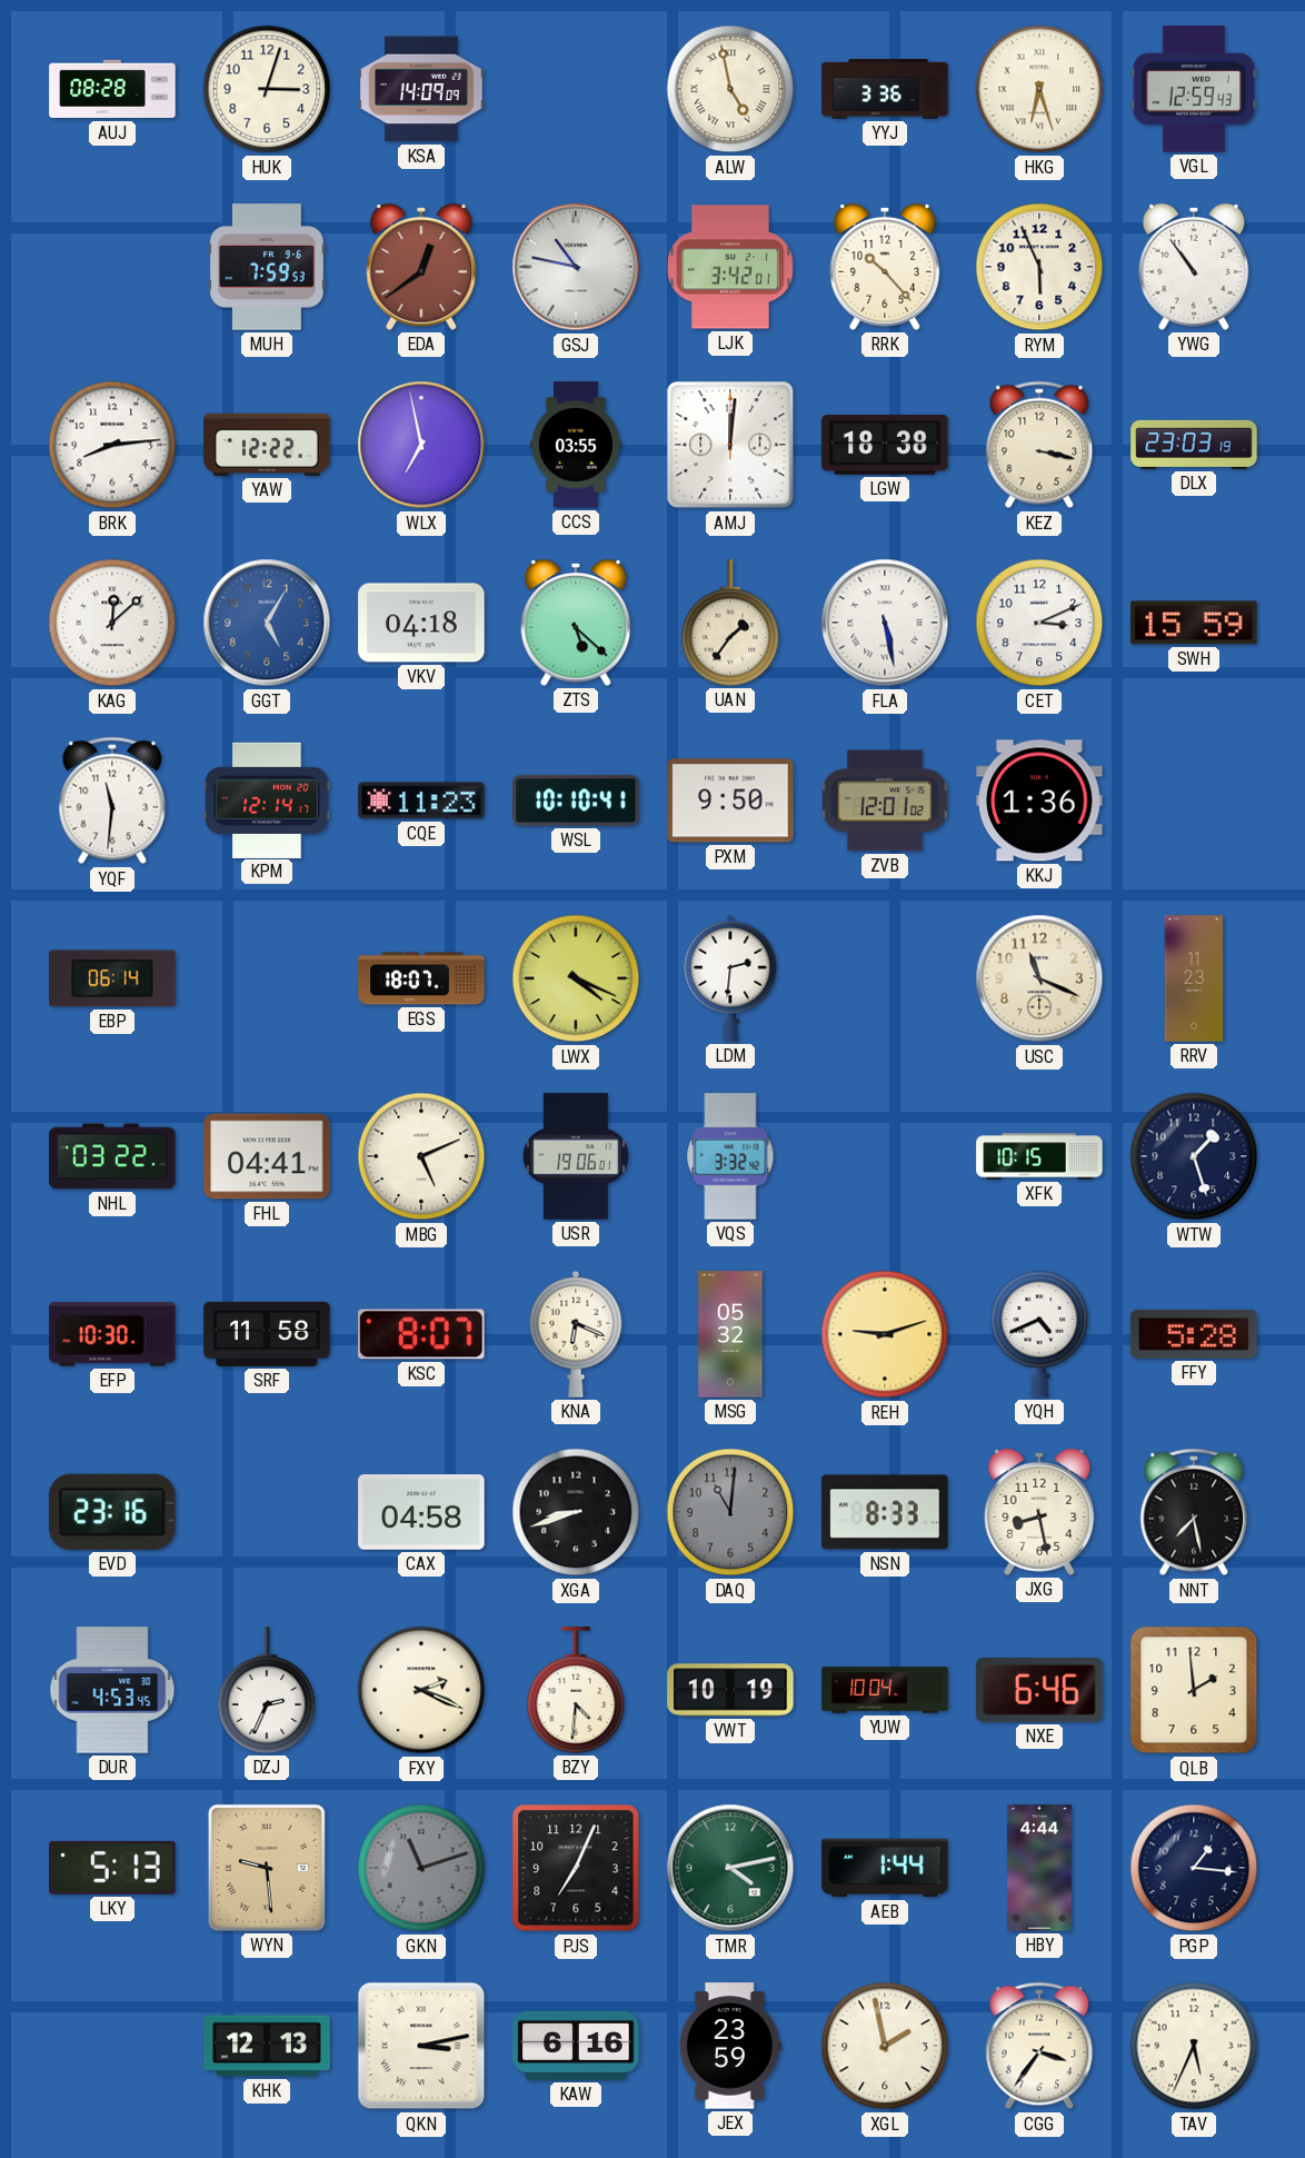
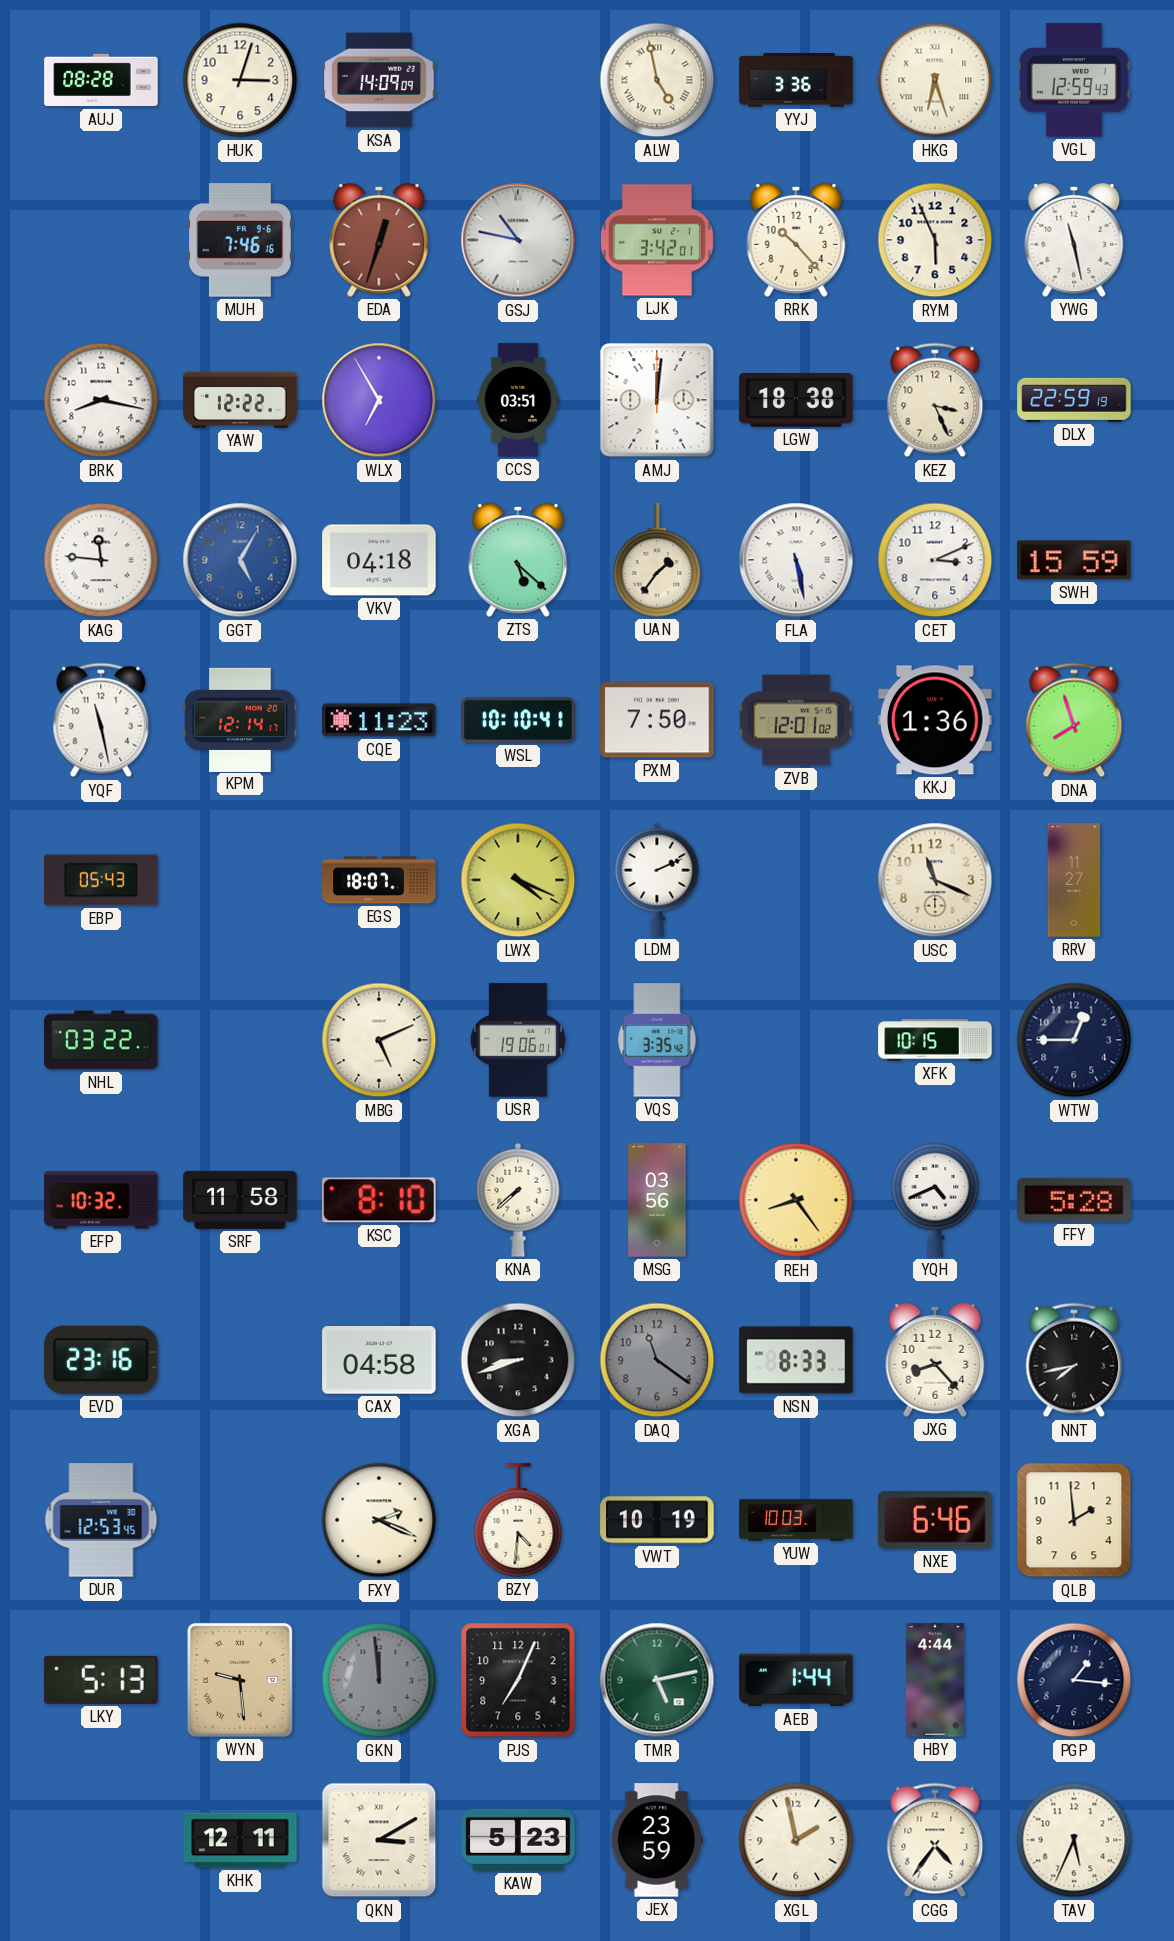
MUH: 7:59 -> 7:46
EDA: 12:39 -> 12:33
YWG: 10:54 -> 11:28
BRK: 8:14 -> 8:17
WLX: 6:58 -> 6:55
CCS: 03:55 -> 03:51
KEZ: 3:17 -> 3:26
DLX: 23:03 -> 22:59
KAG: 12:08 -> 11:46
YQF: 11:31 -> 11:28
PXM: 9:50 -> 7:50
DNA: none -> 7:57
EBP: 06:14 -> 05:43
LDM: 2:31 -> 2:11
RRV: 11:23 -> 11:27
FHL: 04:41 -> none
VQS: 3:32 -> 3:35
WTW: 1:27 -> 12:45
EFP: 10:30 -> 10:32
KSC: 8:07 -> 8:10
KNA: 6:19 -> 7:38
MSG: 05:32 -> 03:56
REH: 9:12 -> 8:24
DAQ: 11:01 -> 11:21
JXG: 8:28 -> 8:23
NNT: 7:28 -> 7:43
DUR: 4:53 -> 12:53
DZJ: 2:34 -> none
YUW: 10:04 -> 10:03
GKN: 11:12 -> 11:59
TMR: 4:13 -> 5:13
KHK: 12:13 -> 12:11
QKN: 3:13 -> 3:10
KAW: 6:16 -> 5:23
CGG: 3:36 -> 4:36
